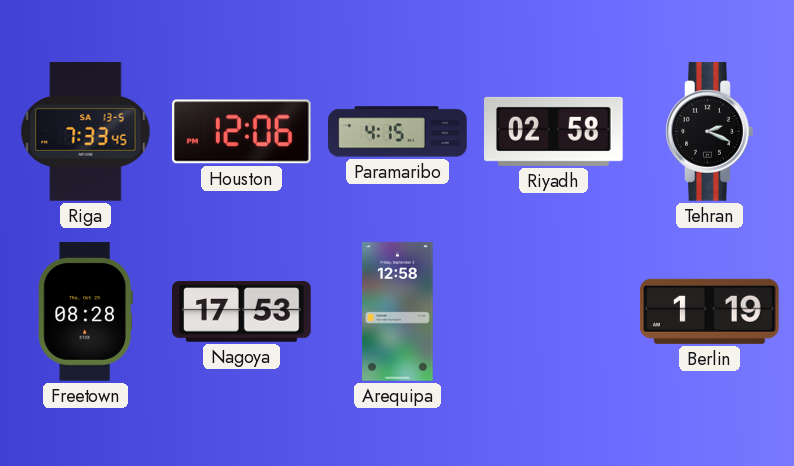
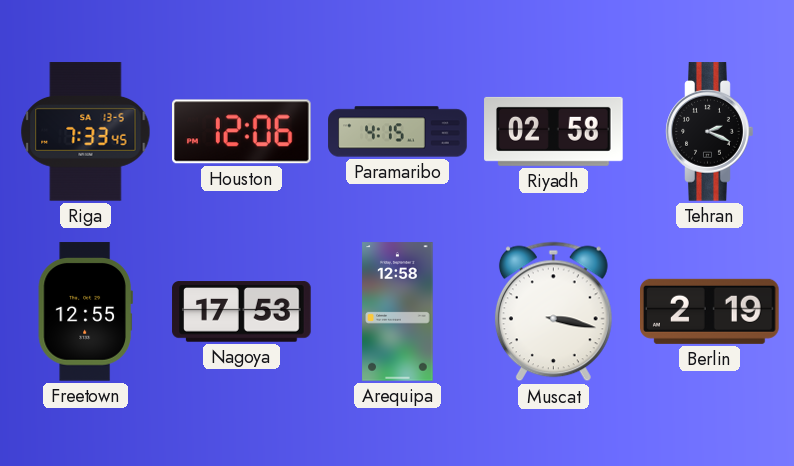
Freetown: 08:28 -> 12:55
Muscat: none -> 3:17
Berlin: 1:19 -> 2:19
